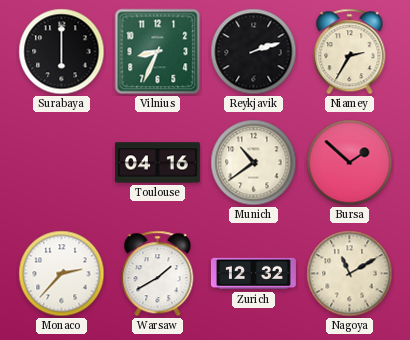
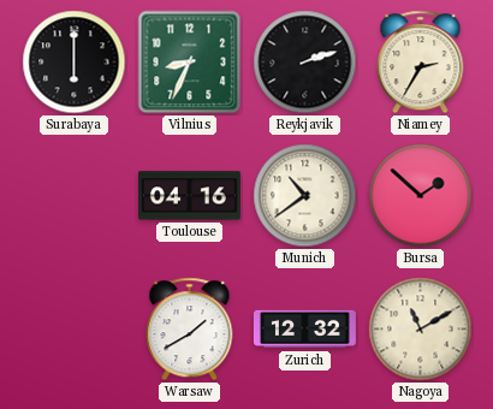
Monaco: 2:37 -> none
